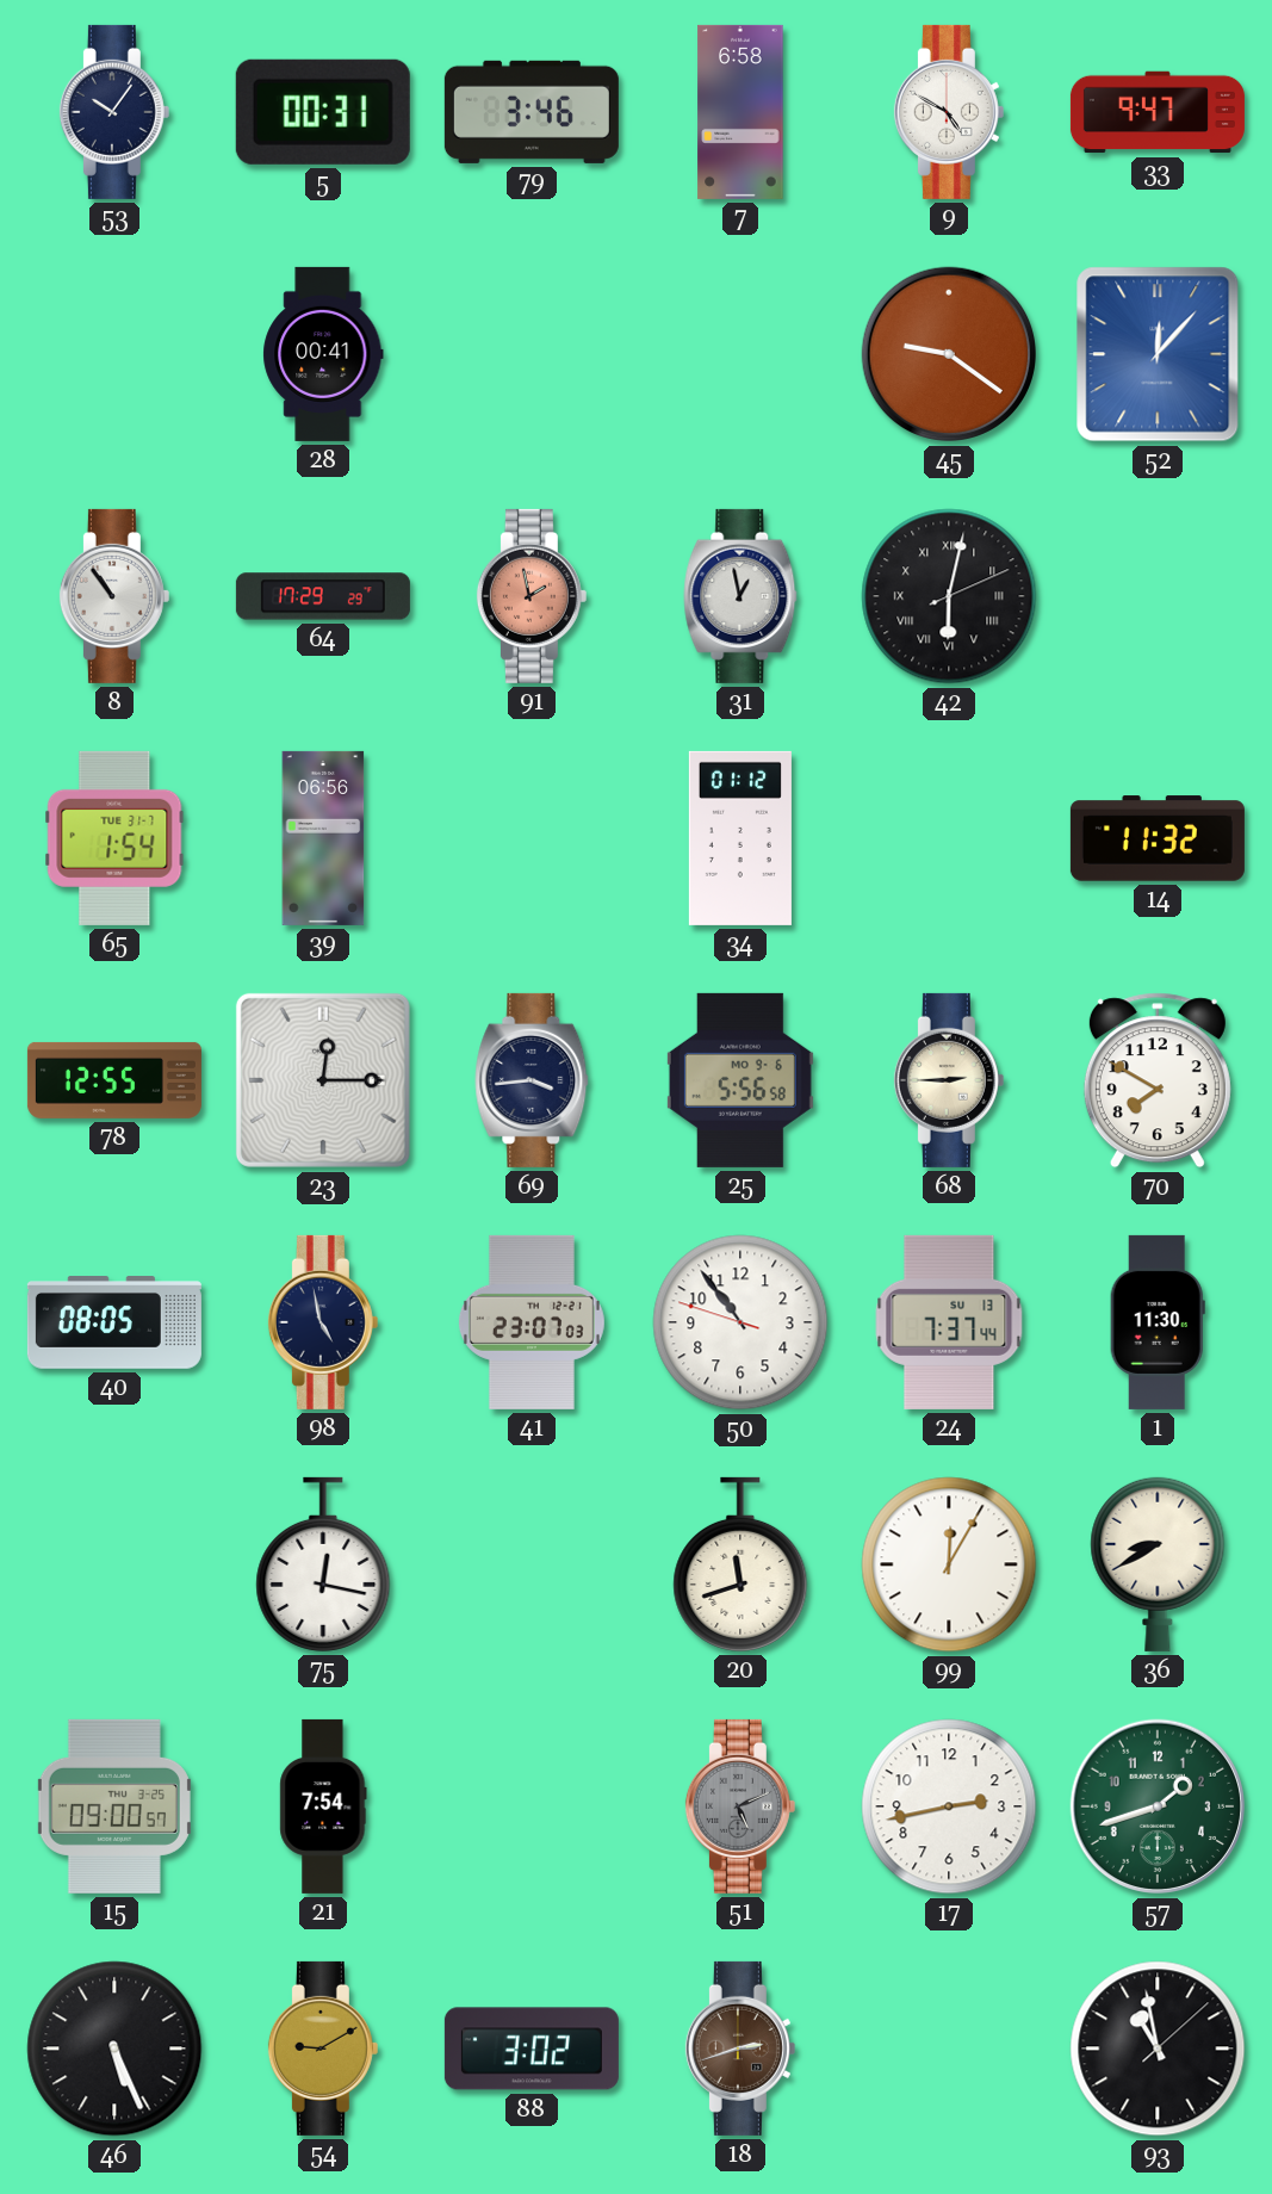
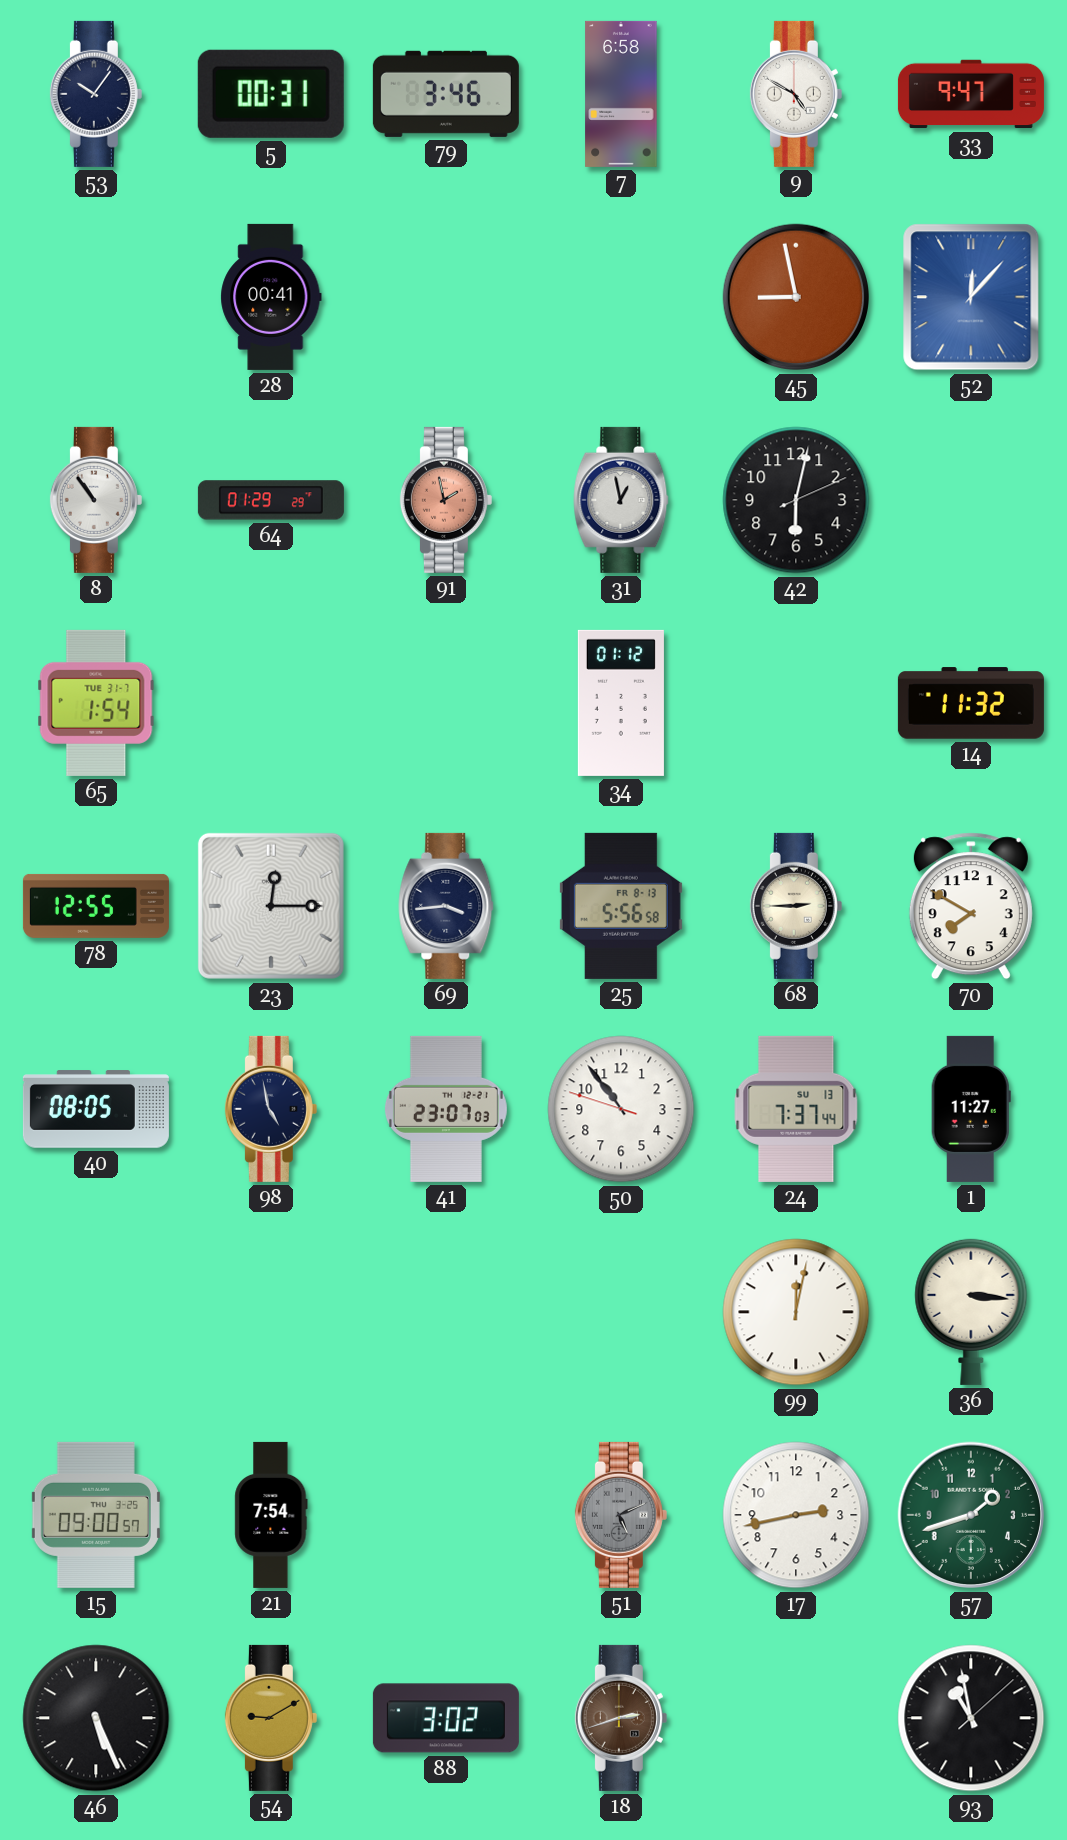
45: 9:21 -> 8:58
64: 17:29 -> 01:29
42 numerals: Roman -> Arabic
39: 06:56 -> none
25 date: MO 9-6 -> FR 8-13
1: 11:30 -> 11:27
75: 12:17 -> none
20: 11:42 -> none
99: 12:05 -> 12:02
36: 8:40 -> 3:16
